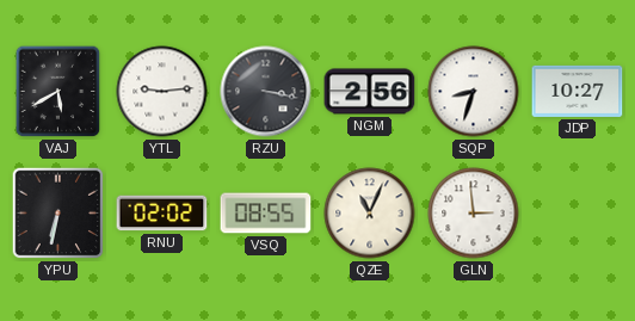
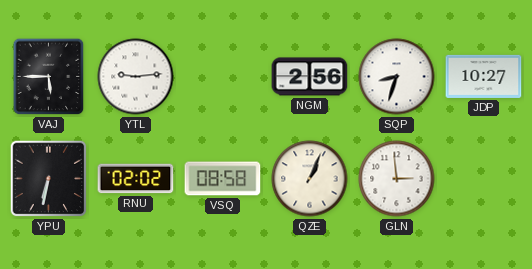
VAJ: 5:40 -> 5:45
RZU: 3:17 -> none
VSQ: 08:55 -> 08:58
QZE: 11:04 -> 1:04
